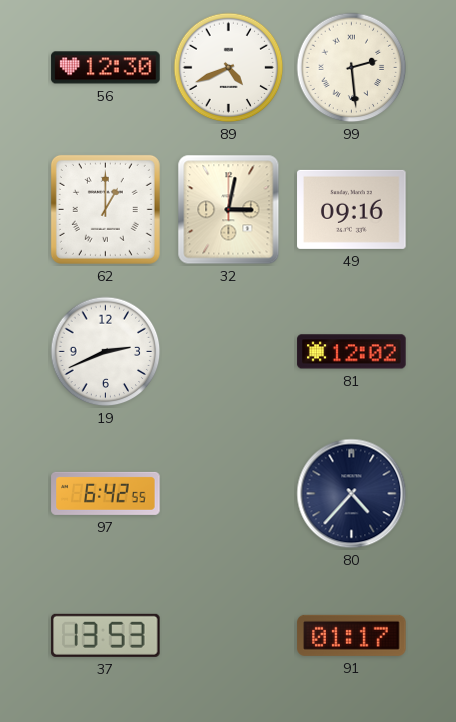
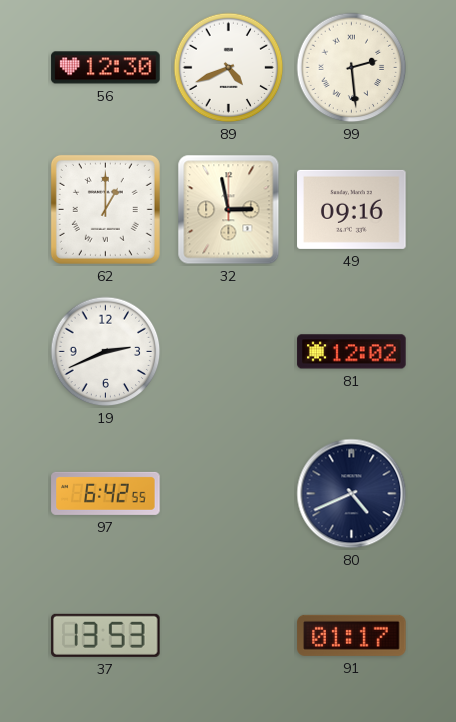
32: 3:02 -> 2:58
80: 4:37 -> 4:41
